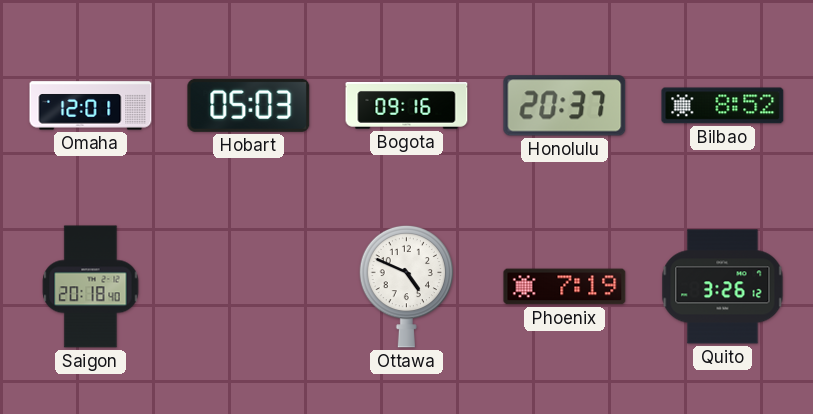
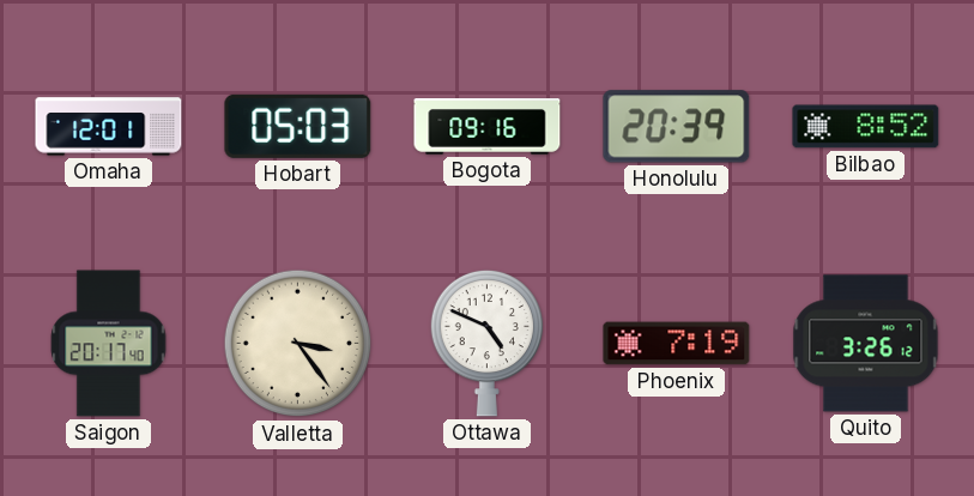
Honolulu: 20:37 -> 20:39
Saigon: 20:18 -> 20:17
Valletta: none -> 3:24
